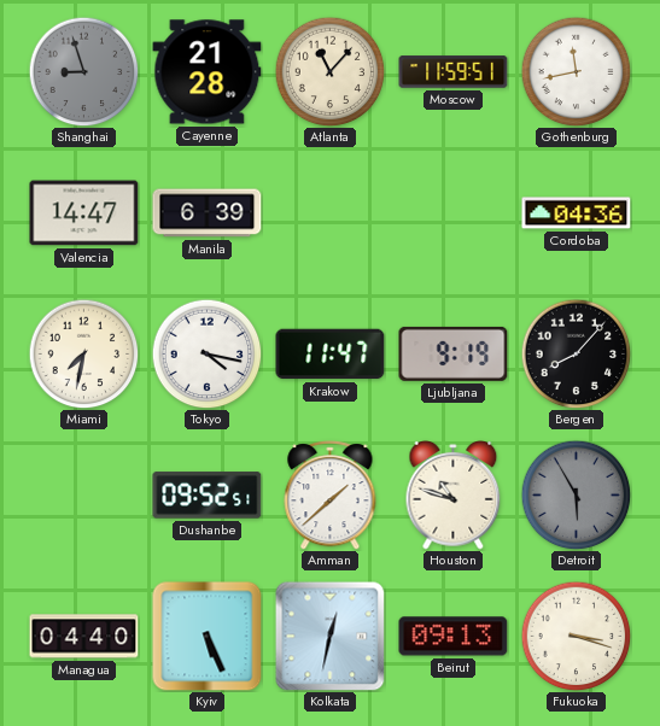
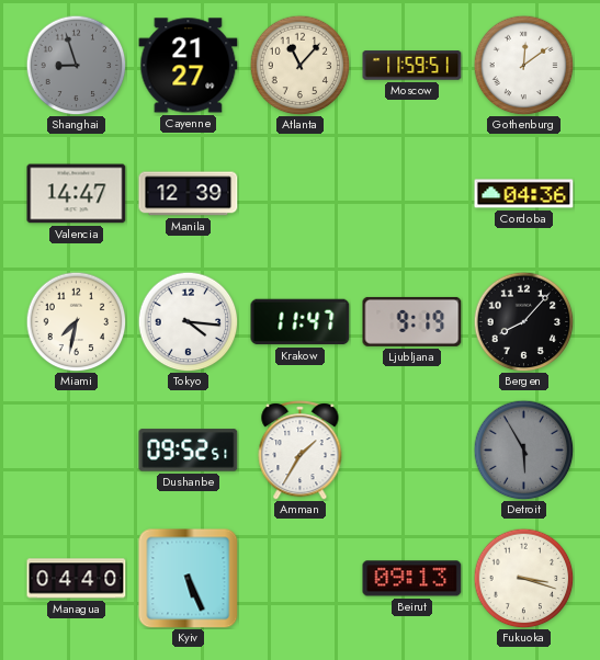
Cayenne: 21:28 -> 21:27
Gothenburg: 11:43 -> 12:09
Manila: 6:39 -> 12:39
Tokyo: 4:17 -> 4:16
Amman: 1:38 -> 1:35
Houston: 10:48 -> none
Kolkata: 12:32 -> none
